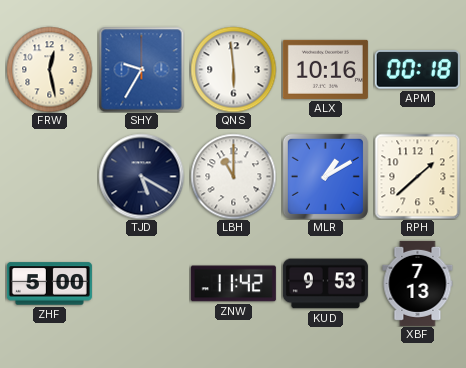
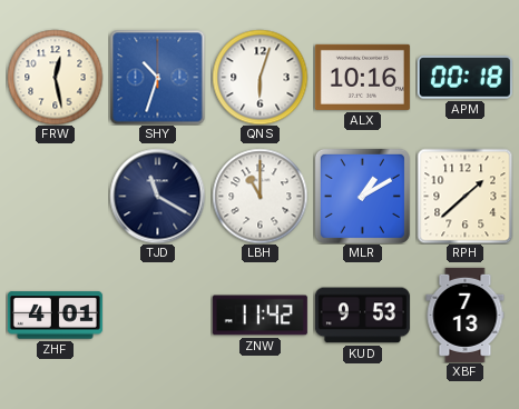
SHY: 9:35 -> 10:33
QNS: 5:59 -> 6:03
TJD: 5:20 -> 11:20
ZHF: 5:00 -> 4:01
